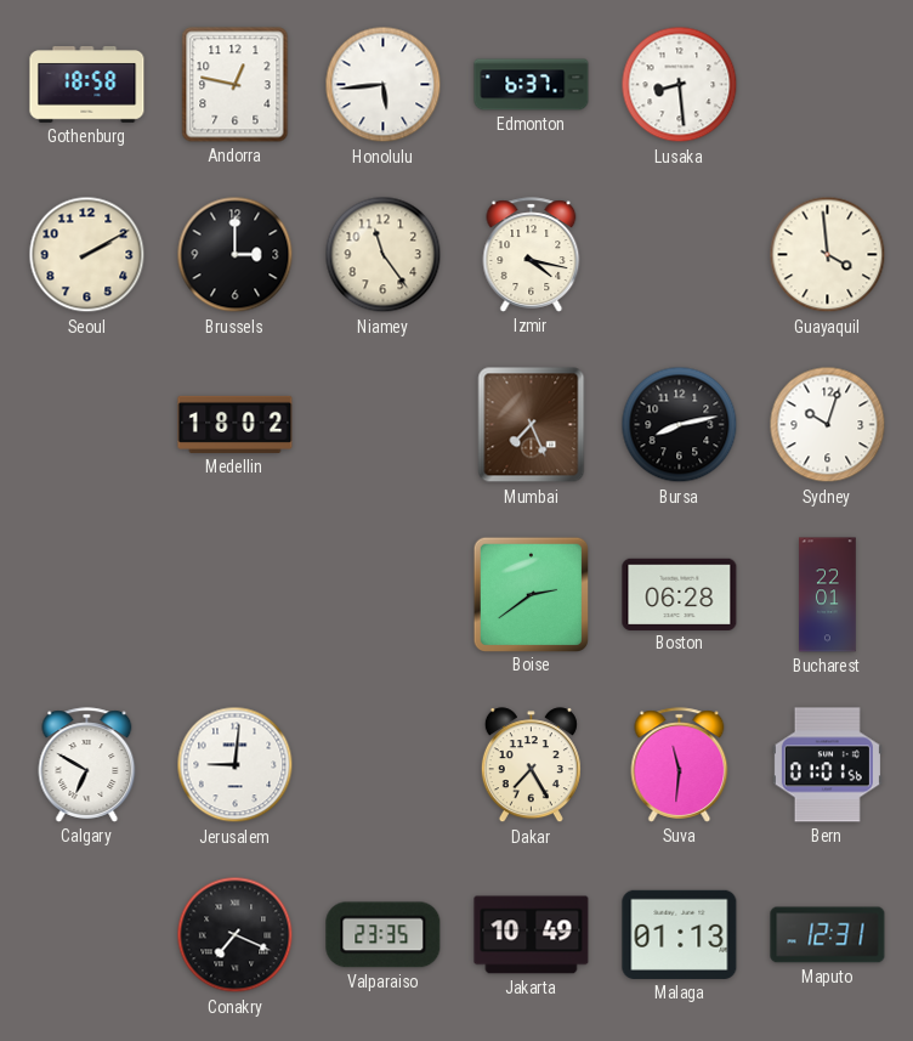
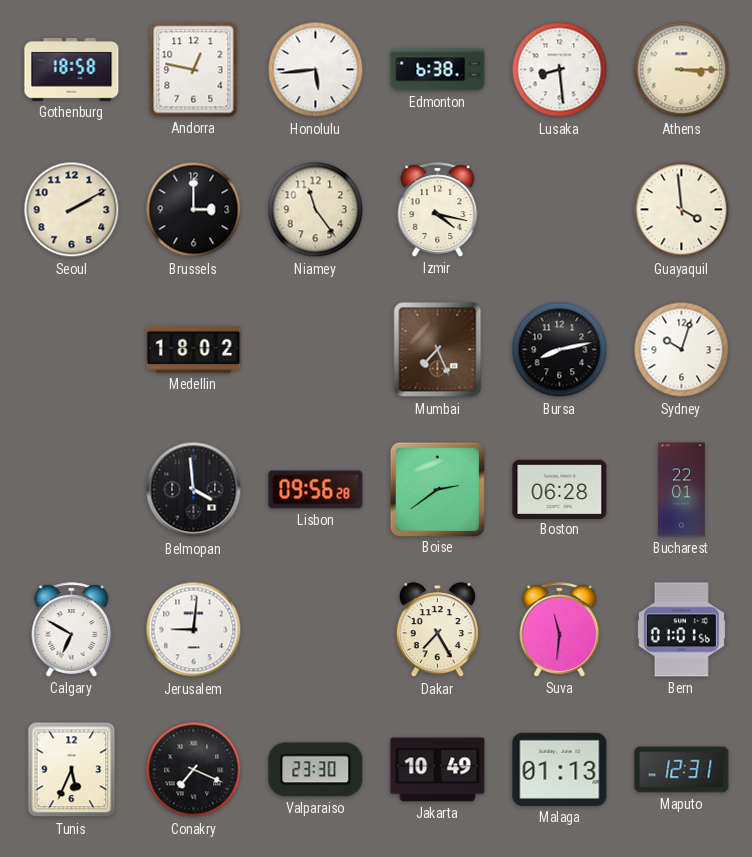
Edmonton: 6:37 -> 6:38
Athens: none -> 3:15
Belmopan: none -> 3:59
Lisbon: none -> 09:56
Tunis: none -> 5:34
Valparaiso: 23:35 -> 23:30
